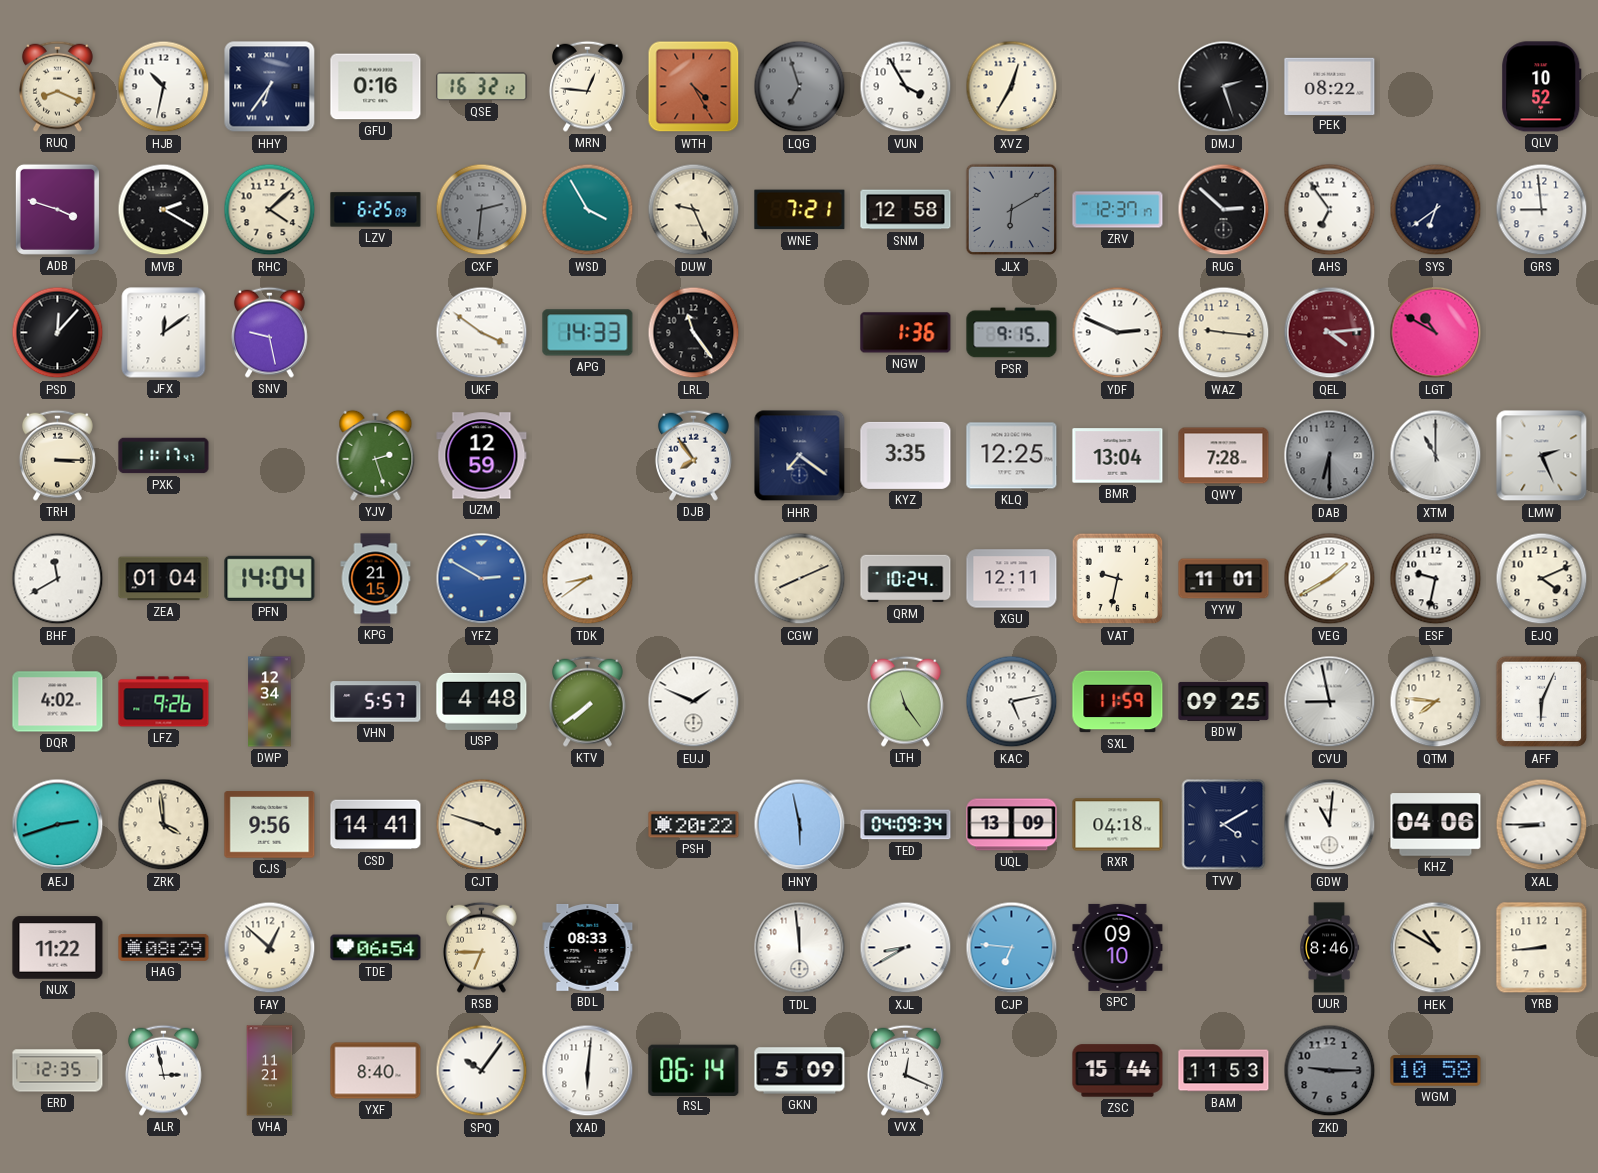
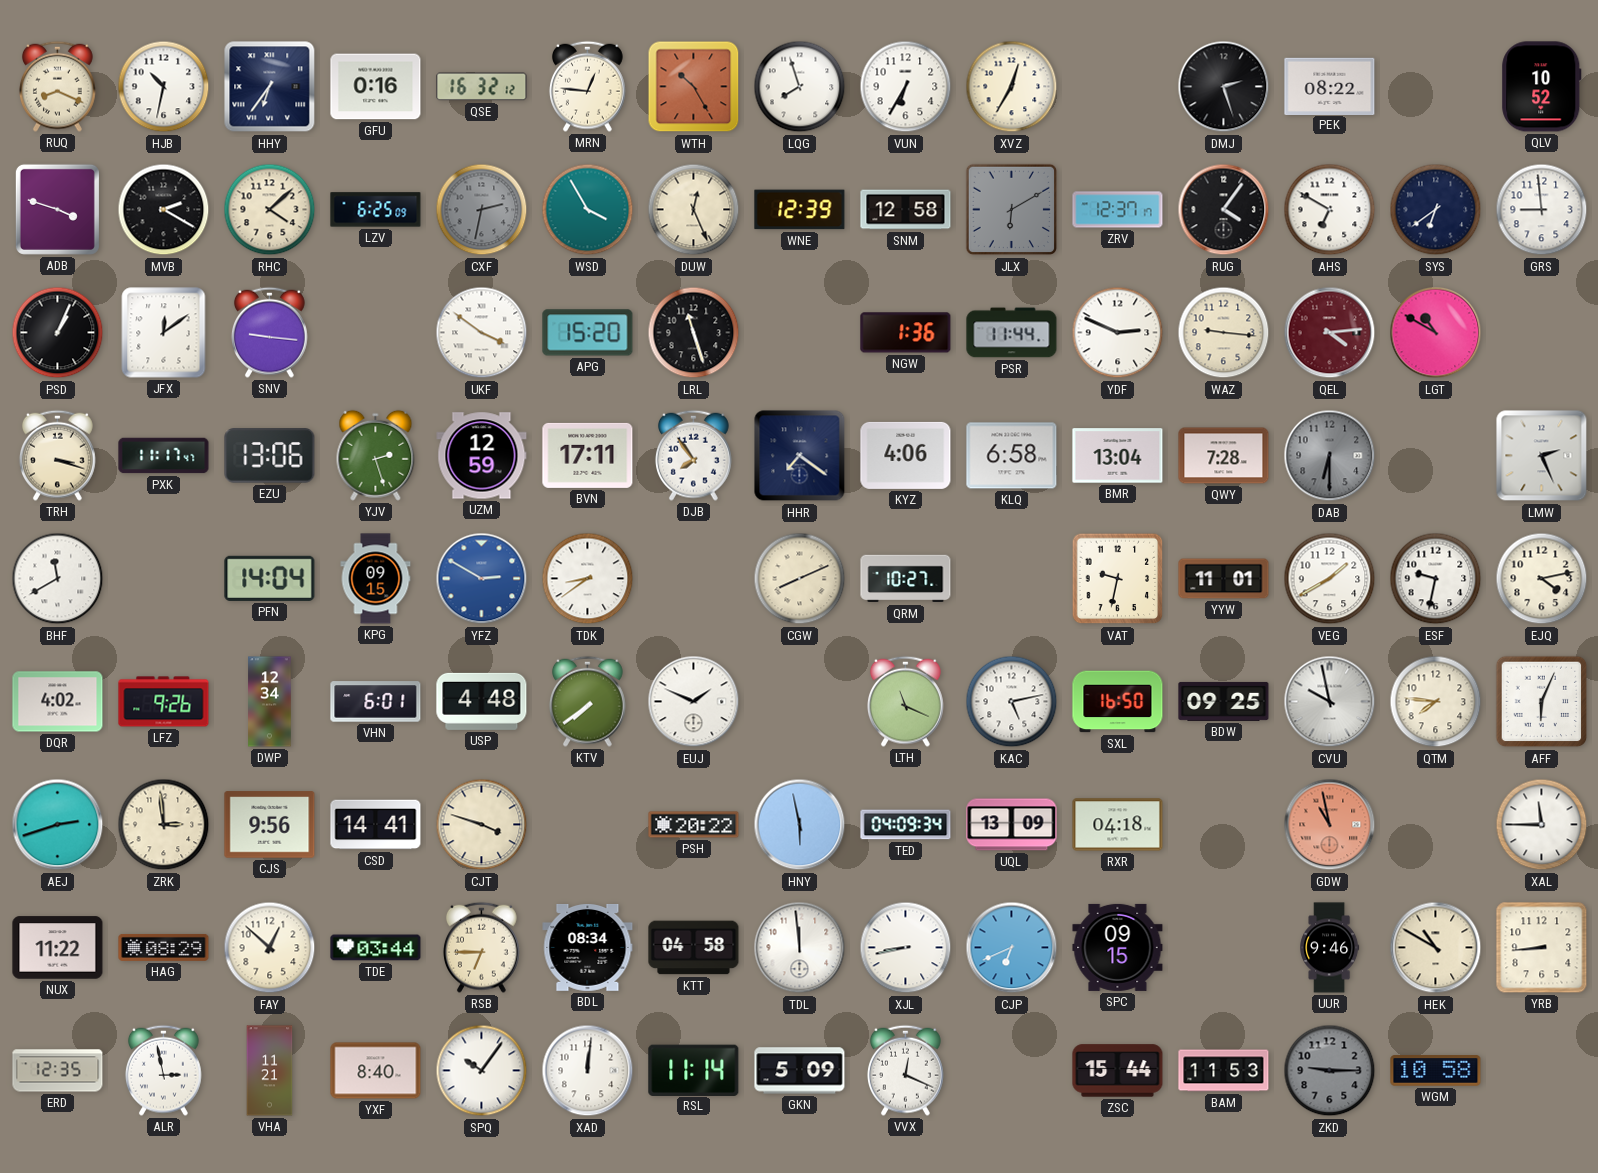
WTH: 4:25 -> 10:25
LQG: 6:57 -> 7:57
LQG dial: grey -> white
VUN: 3:55 -> 6:35
CXF: 2:31 -> 2:32
DUW: 9:26 -> 12:26
WNE: 7:21 -> 12:39
RUG: 2:52 -> 4:06
AHS: 6:54 -> 6:50
PSD: 12:07 -> 1:04
SNV: 9:28 -> 9:16
APG: 14:33 -> 15:20
LRL: 11:24 -> 11:27
PSR: 9:15 -> 11:44
TRH: 3:15 -> 3:18
EZU: none -> 13:06
BVN: none -> 17:11
KYZ: 3:35 -> 4:06
KLQ: 12:25 -> 6:58
XTM: 11:00 -> none
ZEA: 01:04 -> none
KPG: 21:15 -> 09:15
QRM: 10:24 -> 10:27
XGU: 12:11 -> none
EJQ: 4:11 -> 4:13
VHN: 5:57 -> 6:01
LTH: 11:24 -> 11:19
SXL: 11:59 -> 16:50
CVU: 8:58 -> 9:58
ZRK: 3:59 -> 2:59
TVV: 4:10 -> none
GDW: 11:01 -> 10:58
GDW dial: white -> salmon
KHZ: 04:06 -> none
XAL: 8:45 -> 11:45
TDE: 06:54 -> 03:44
BDL: 08:33 -> 08:34
KTT: none -> 04:58
XJL: 8:40 -> 8:43
CJP: 6:46 -> 6:41
SPC: 09:10 -> 09:15
UUR: 8:46 -> 9:46
XAD: 6:01 -> 12:01
RSL: 06:14 -> 11:14
